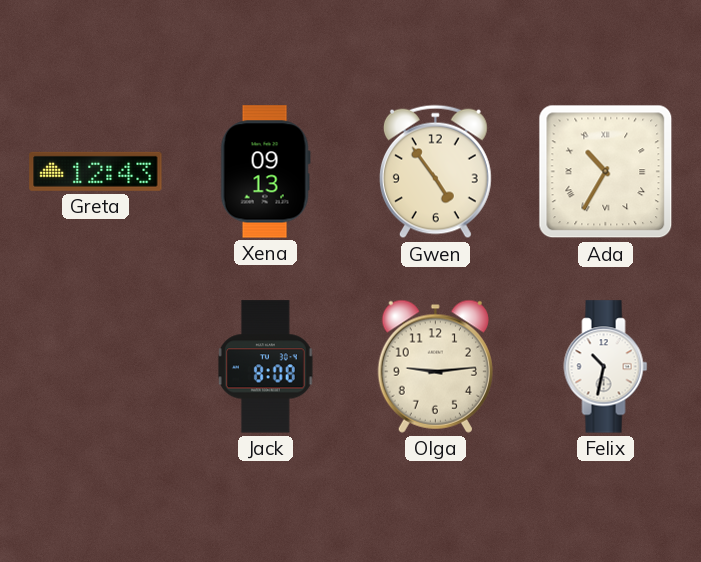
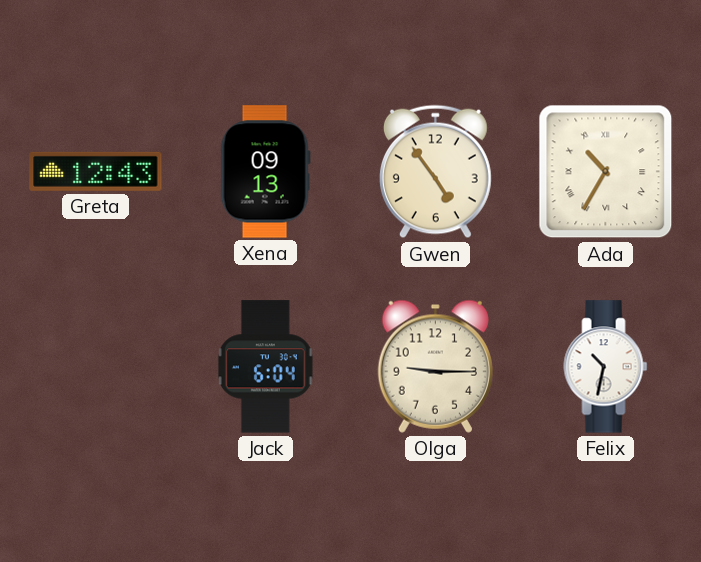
Jack: 8:08 -> 6:04
Olga: 9:14 -> 9:15
